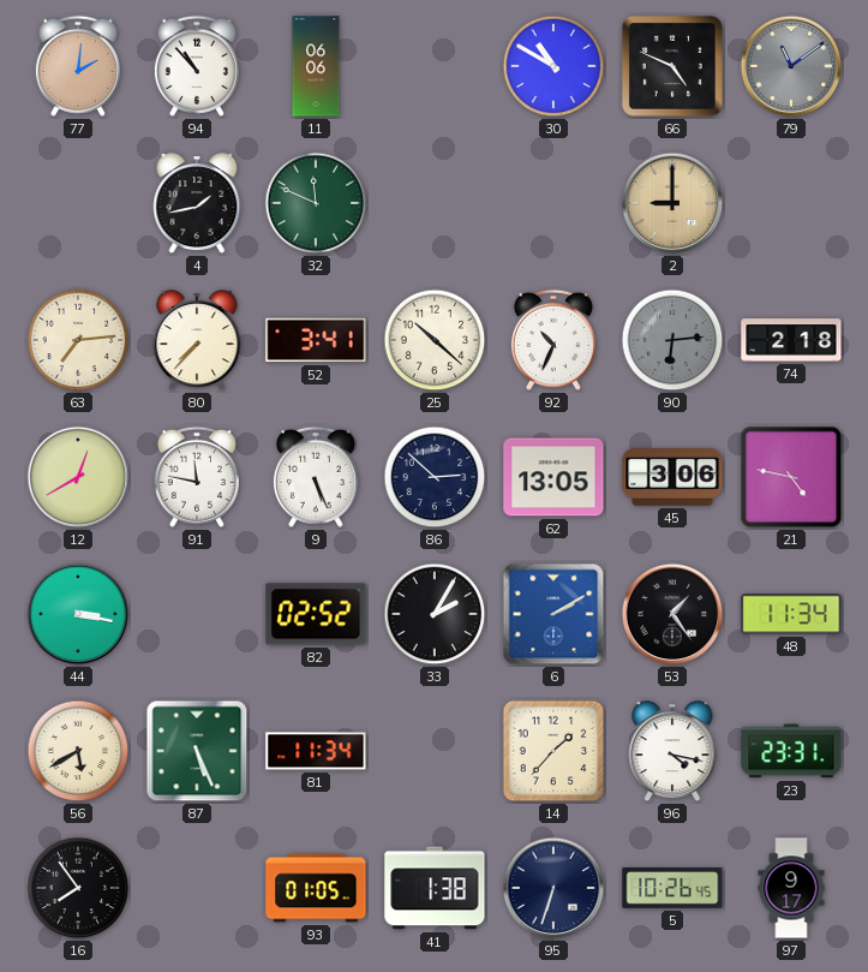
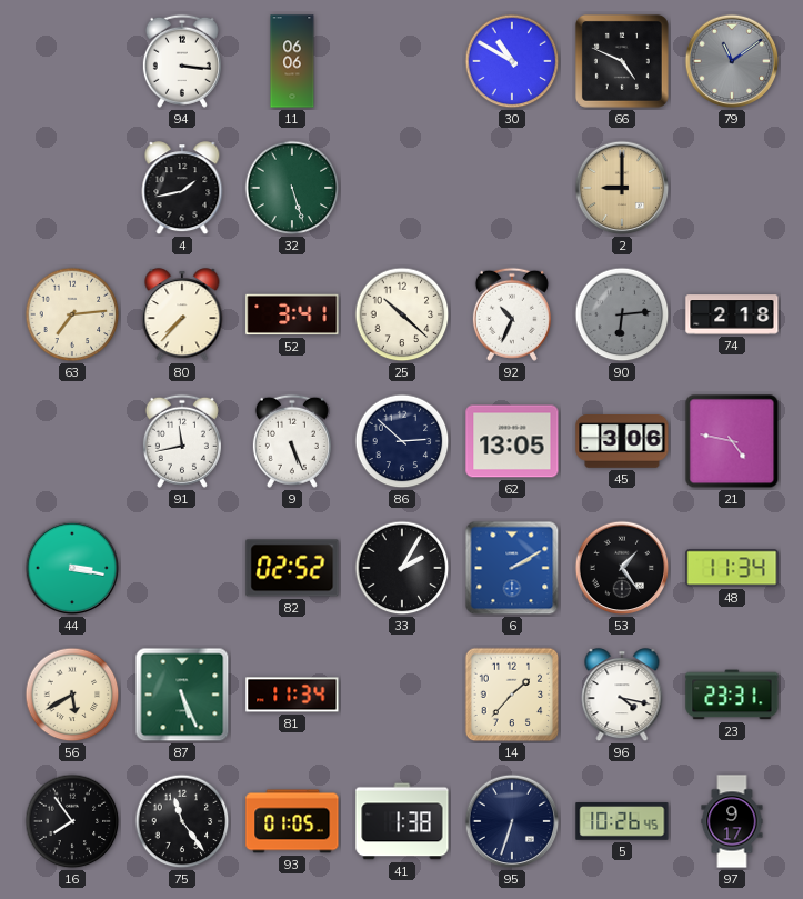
77: 2:01 -> none
94: 10:53 -> 3:16
32: 11:49 -> 5:27
12: 12:40 -> none
91: 11:47 -> 11:43
75: none -> 11:24
